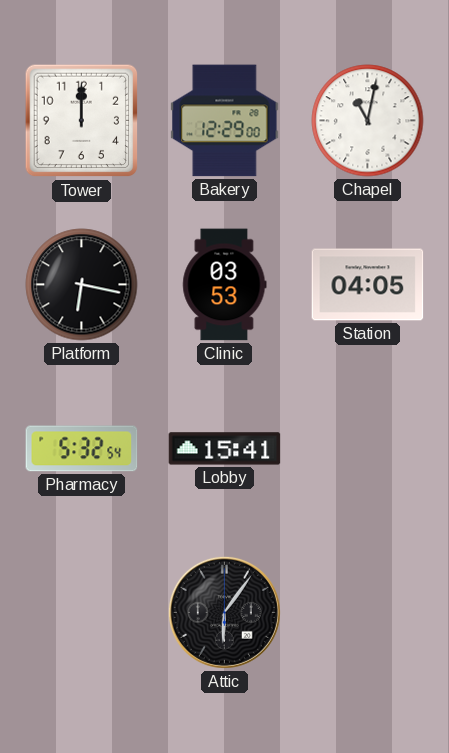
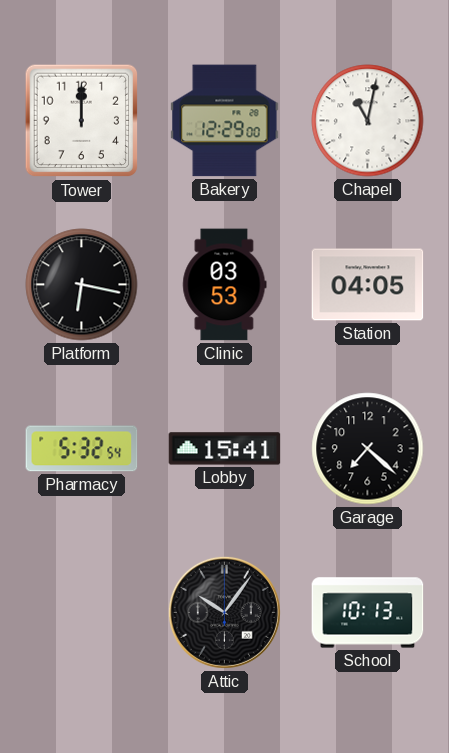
Garage: none -> 7:22
Attic: 6:06 -> 10:06
School: none -> 10:13
